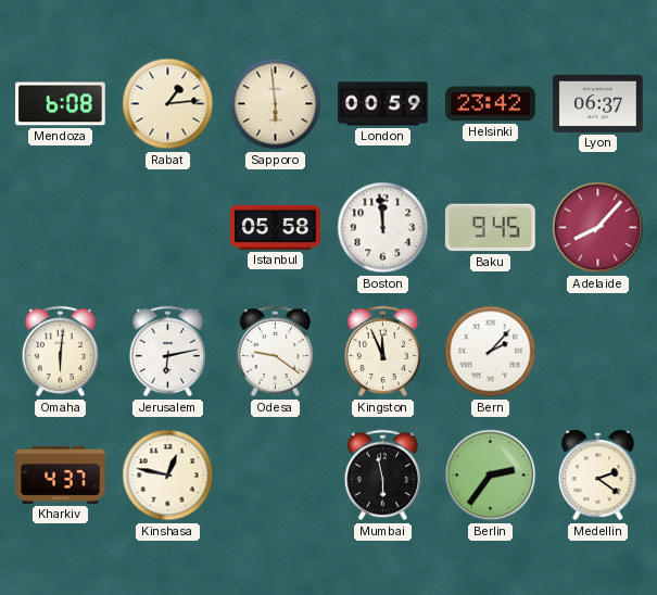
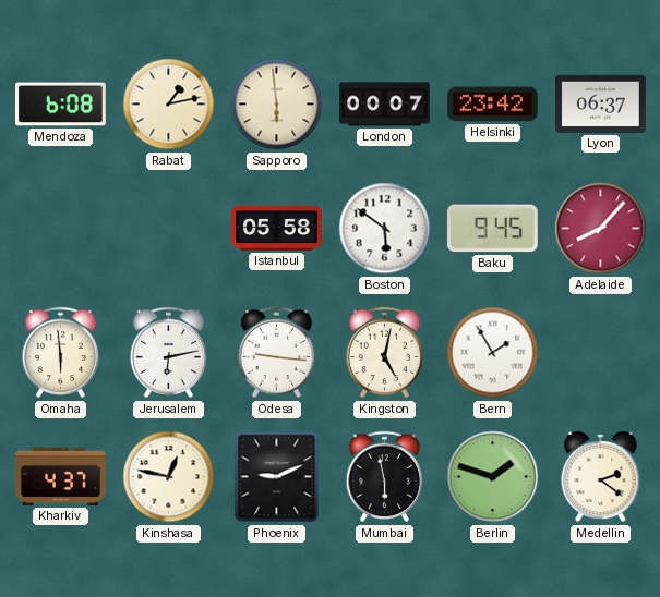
Rabat: 1:14 -> 1:13
London: 00:59 -> 00:07
Boston: 11:59 -> 5:51
Omaha: 6:01 -> 5:59
Odesa: 9:21 -> 9:16
Kingston: 11:56 -> 5:02
Bern: 2:07 -> 1:55
Phoenix: none -> 9:11
Berlin: 2:36 -> 1:48
